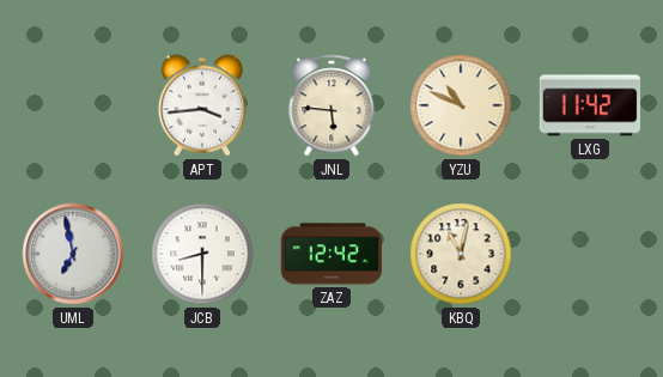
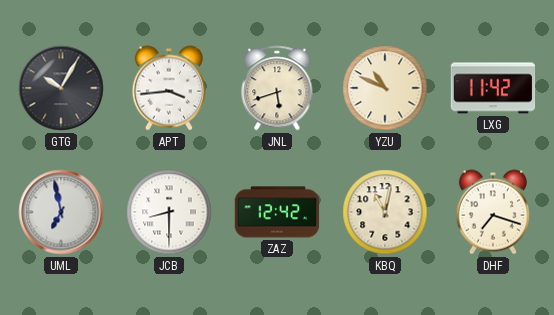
GTG: none -> 10:05
JNL: 5:46 -> 5:42
DHF: none -> 7:18
